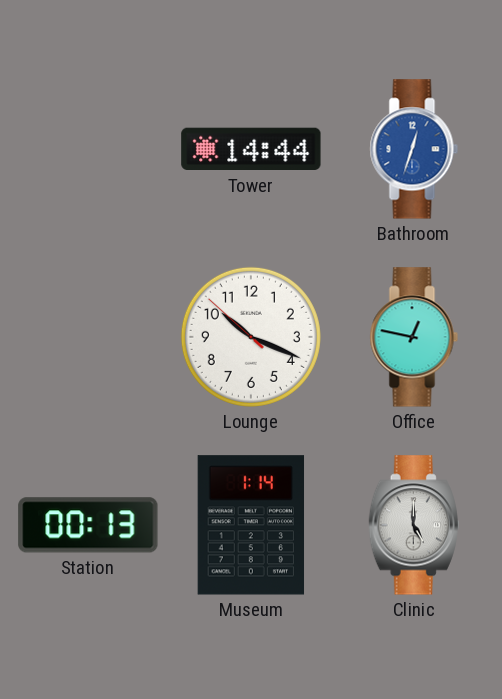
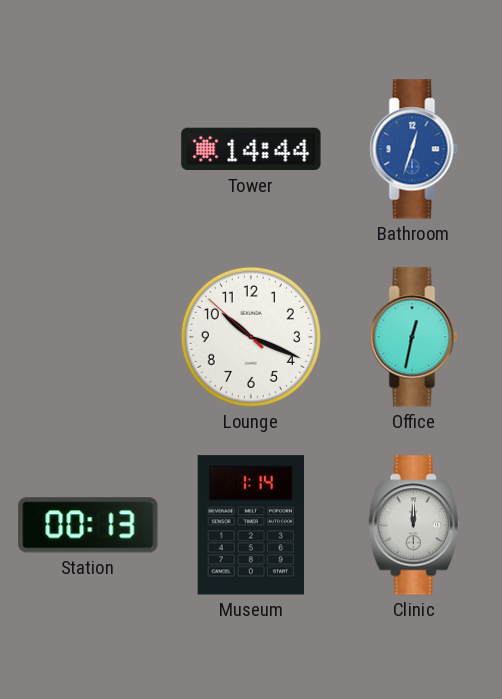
Office: 12:47 -> 12:32
Clinic: 5:00 -> 12:00
